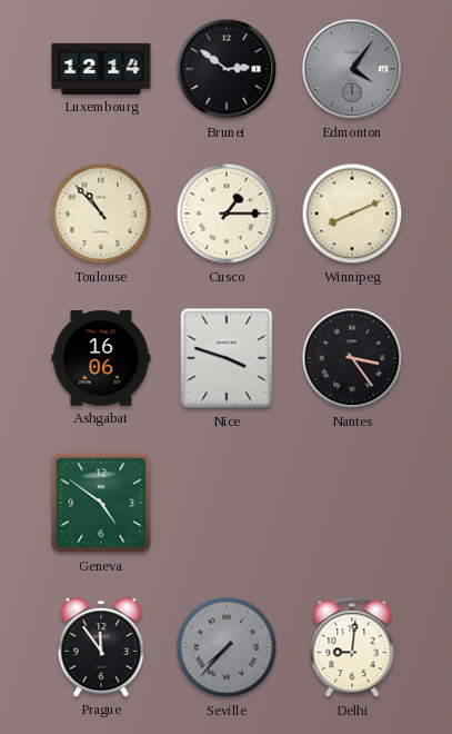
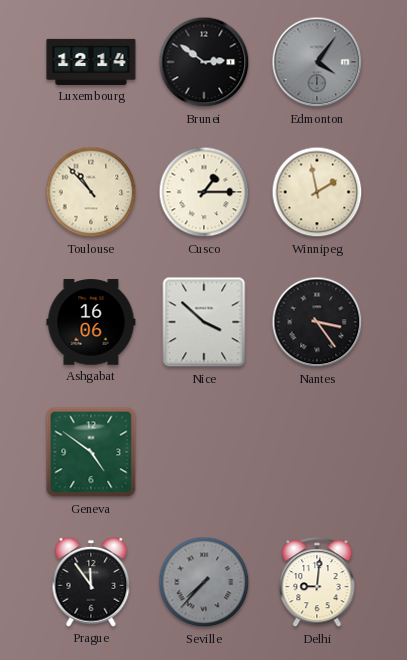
Winnipeg: 8:11 -> 1:58
Nice: 3:48 -> 3:52
